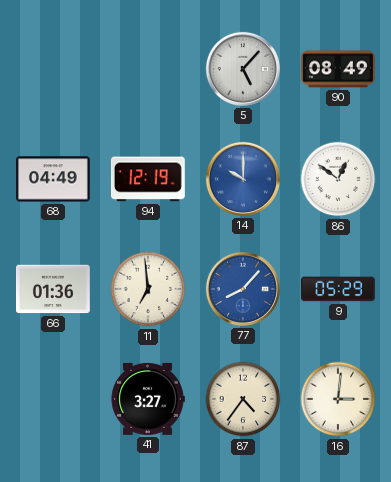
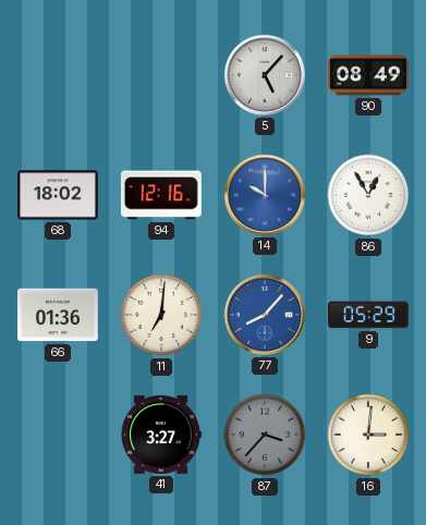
68: 04:49 -> 18:02
94: 12:19 -> 12:16
86: 12:51 -> 12:55
11: 6:59 -> 7:01
87: 4:36 -> 3:37
87 dial: cream -> grey
